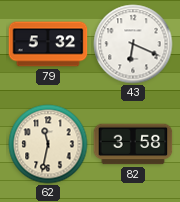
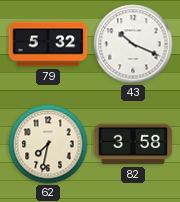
43: 6:19 -> 10:19
62: 11:32 -> 7:32
